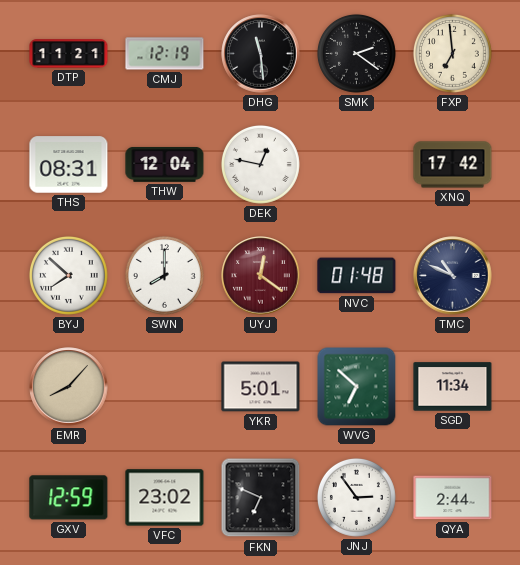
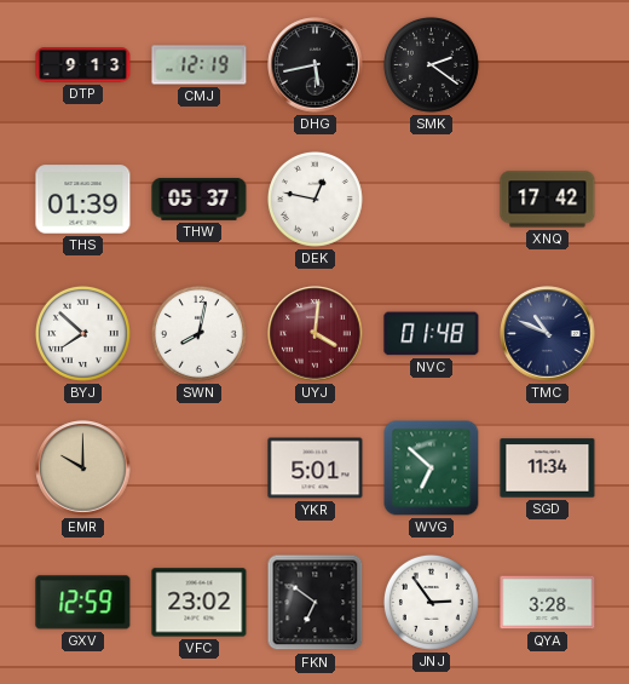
DTP: 11:21 -> 9:13
DHG: 11:29 -> 5:43
FXP: 6:59 -> none
THS: 08:31 -> 01:39
THW: 12:04 -> 05:37
SWN: 8:00 -> 8:02
UYJ: 12:21 -> 4:01
EMR: 8:07 -> 10:00
FKN: 6:49 -> 6:51
QYA: 2:44 -> 3:28
